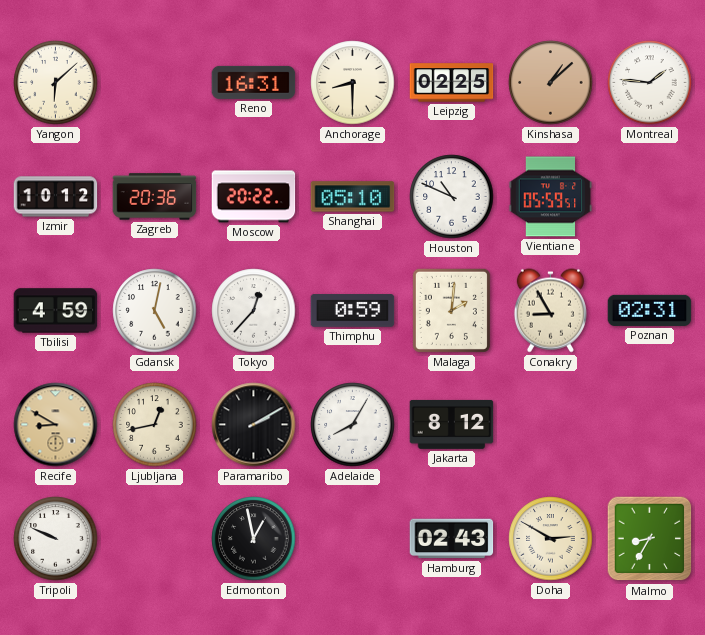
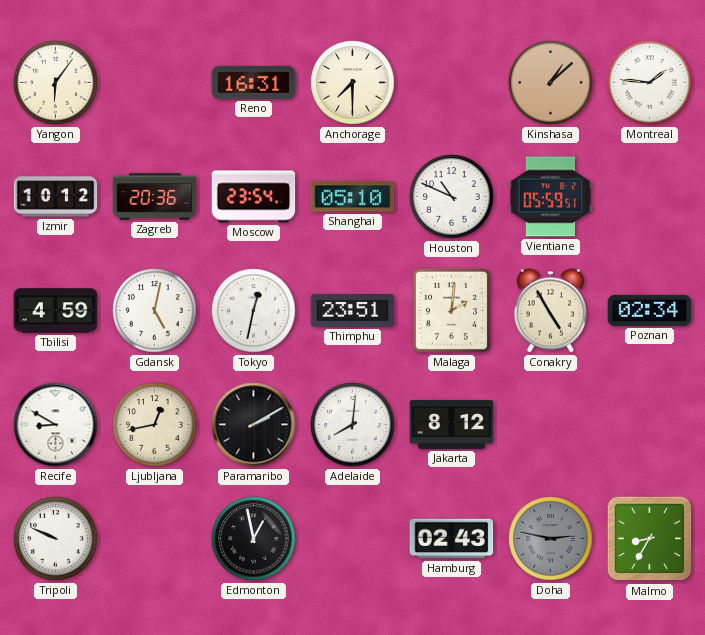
Yangon: 6:08 -> 6:06
Anchorage: 8:30 -> 7:30
Leipzig: 02:25 -> none
Moscow: 20:22 -> 23:54
Tokyo: 12:37 -> 12:32
Thimphu: 0:59 -> 23:51
Conakry: 8:55 -> 4:55
Poznan: 02:31 -> 02:34
Recife dial: champagne -> white
Adelaide: 8:05 -> 8:01
Doha: 2:50 -> 2:47
Doha dial: cream -> grey
